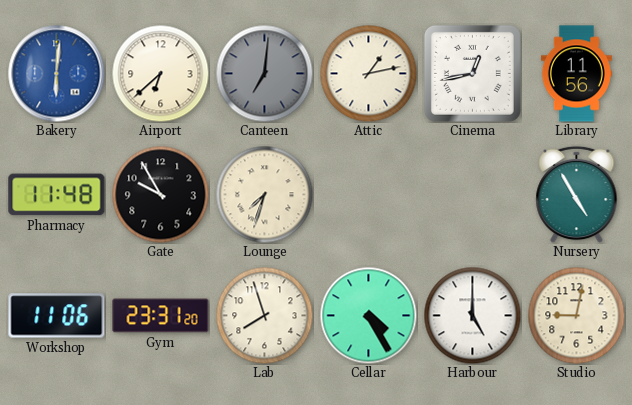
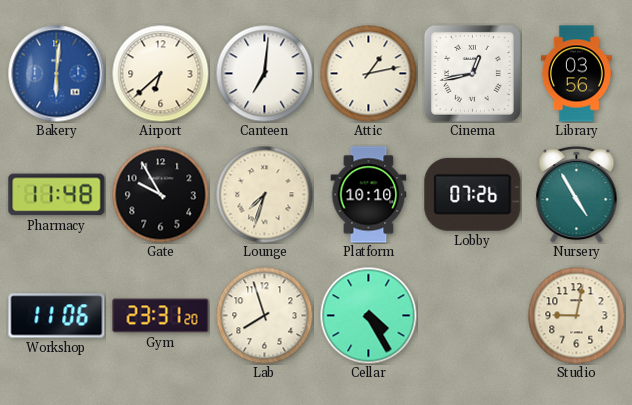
Canteen dial: grey -> white
Library: 11:56 -> 03:56
Platform: none -> 10:10
Lobby: none -> 07:26
Harbour: 5:00 -> none
